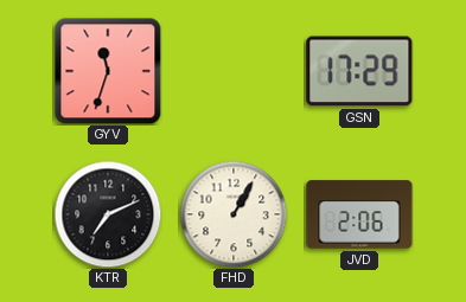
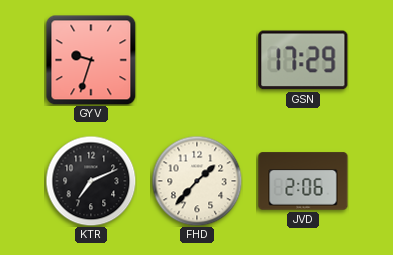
GYV: 11:33 -> 9:33
FHD: 1:05 -> 1:37
